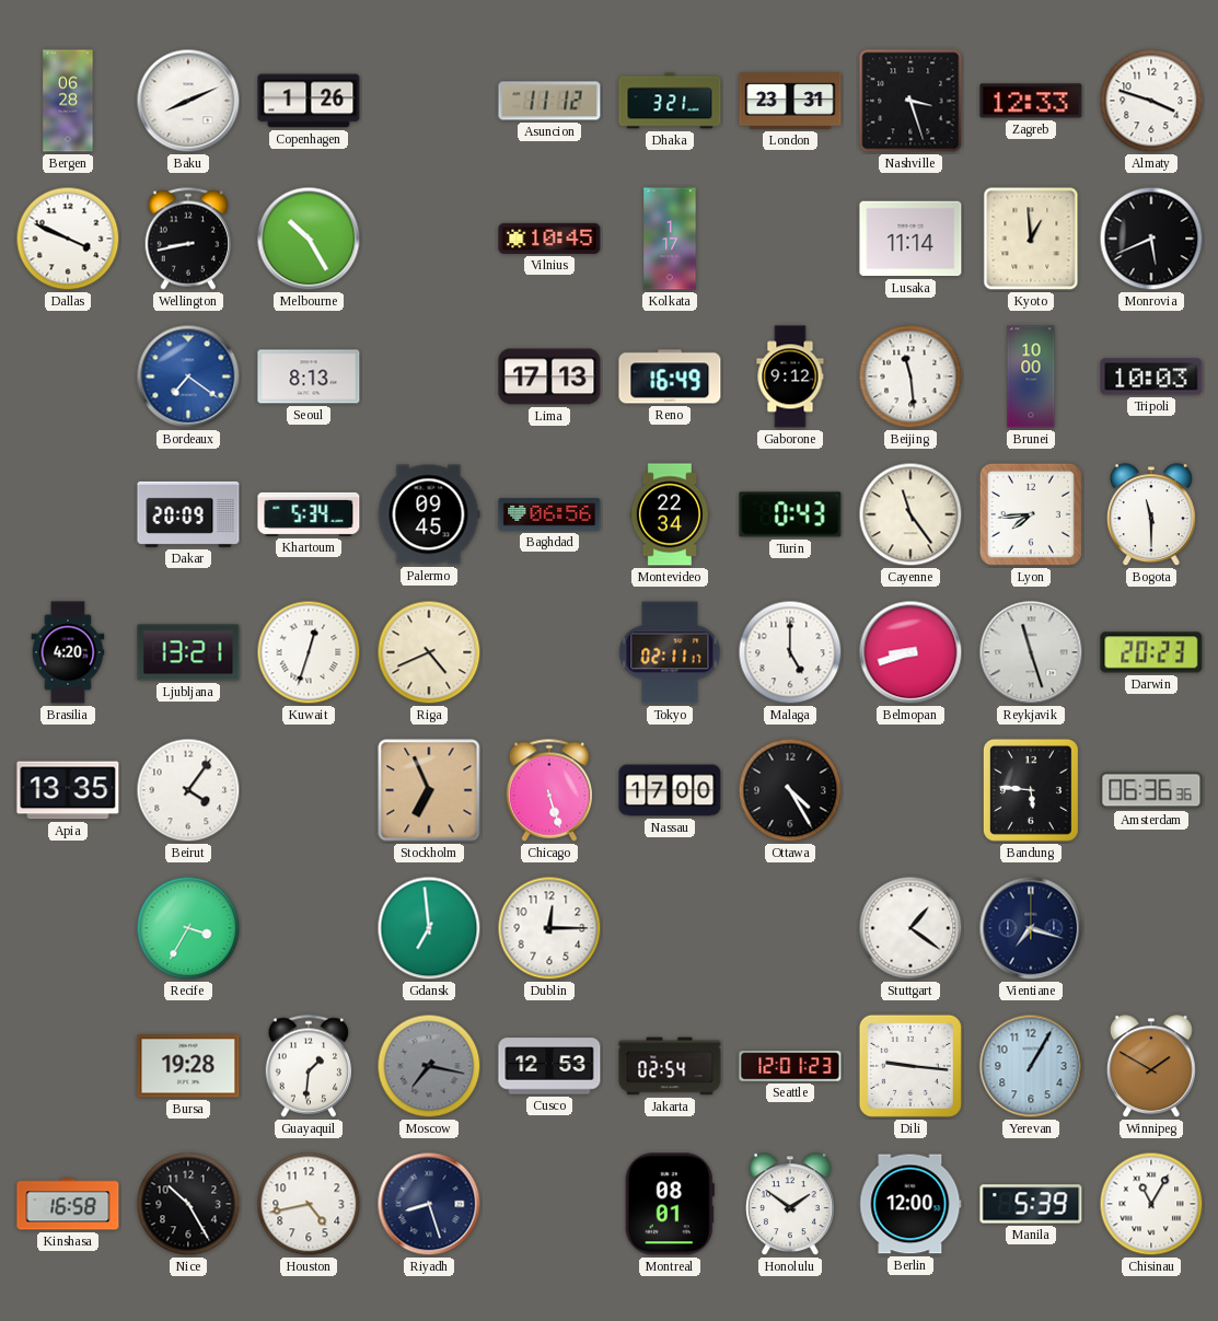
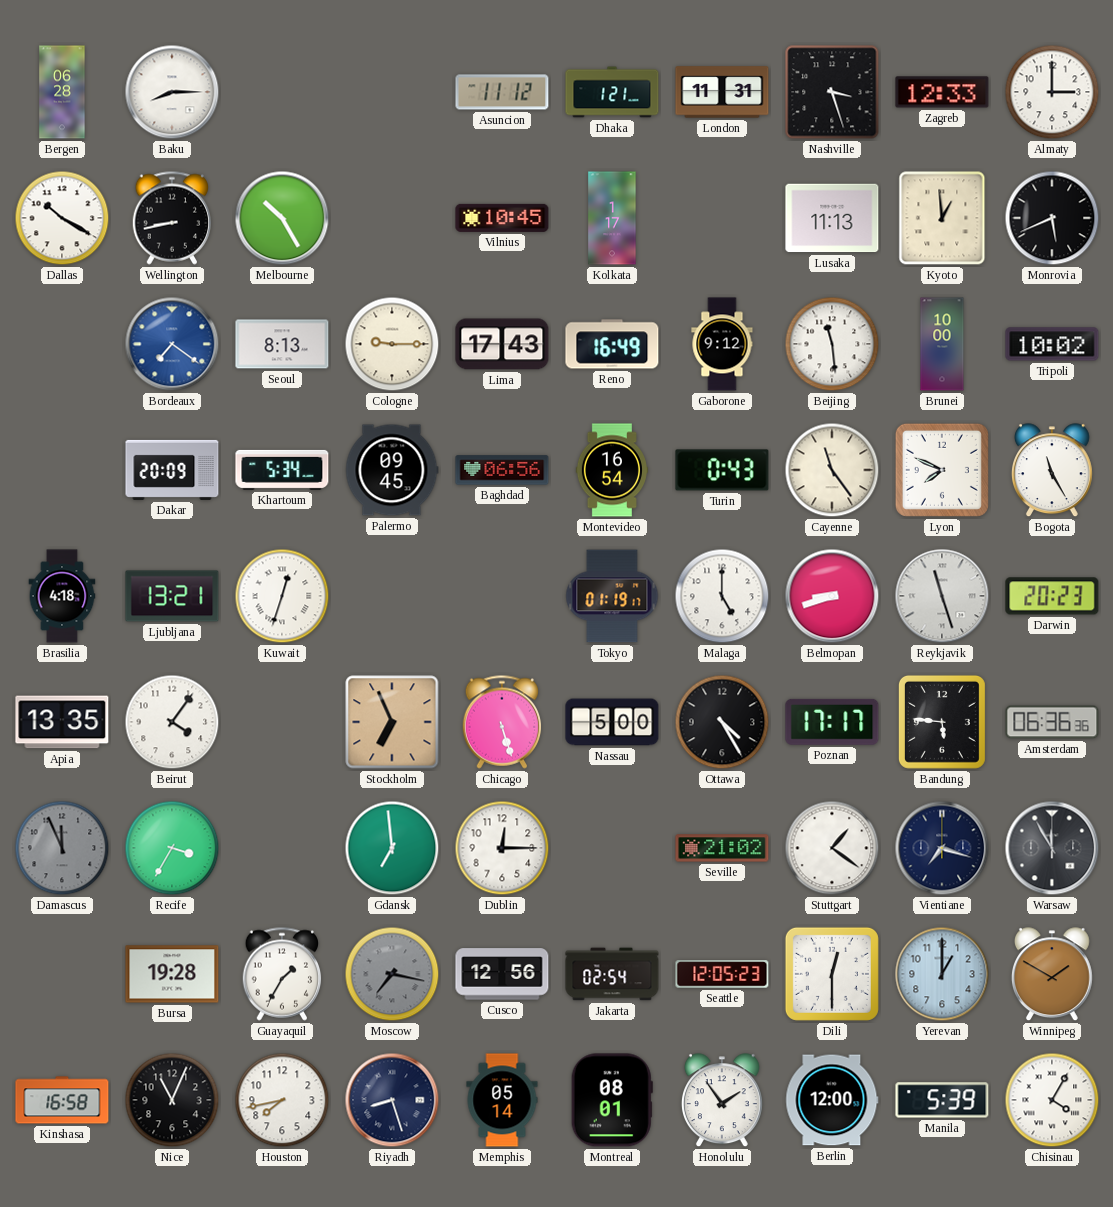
Baku: 8:11 -> 8:15
Copenhagen: 1:26 -> none
Dhaka: 3:21 -> 1:21
London: 23:31 -> 11:31
Almaty: 3:48 -> 3:00
Dallas: 3:49 -> 10:20
Lusaka: 11:14 -> 11:13
Cologne: none -> 9:15
Lima: 17:13 -> 17:43
Tripoli: 10:03 -> 10:02
Montevideo: 22:34 -> 16:54
Lyon: 7:44 -> 7:49
Bogota: 11:30 -> 11:25
Brasilia: 4:20 -> 4:18
Riga: 4:41 -> none
Tokyo: 02:11 -> 01:19
Nassau: 17:00 -> 5:00
Poznan: none -> 17:17
Damascus: none -> 11:56
Seville: none -> 21:02
Warsaw: none -> 11:55
Guayaquil: 1:31 -> 1:35
Cusco: 12:53 -> 12:56
Seattle: 12:01 -> 12:05
Dili: 9:16 -> 12:30
Yerevan: 1:05 -> 1:00
Nice: 10:25 -> 11:04
Houston: 4:43 -> 7:43
Memphis: none -> 05:14
Honolulu: 1:51 -> 1:54
Chisinau: 11:05 -> 4:05
